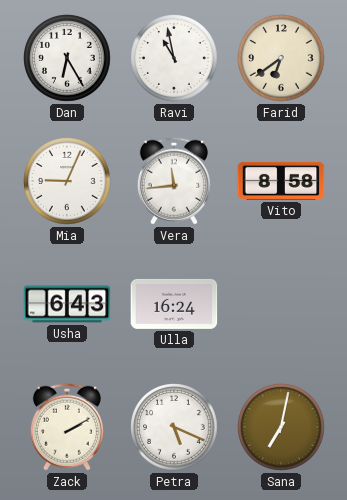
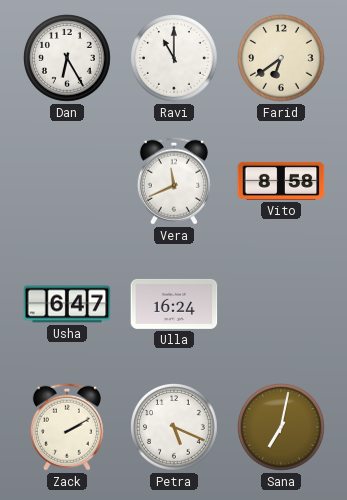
Ravi: 10:58 -> 11:00
Mia: 9:04 -> none
Vera: 11:44 -> 11:41
Usha: 6:43 -> 6:47
